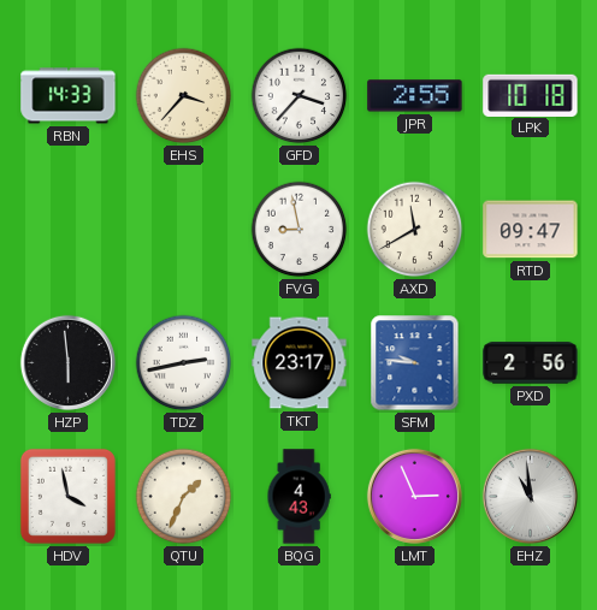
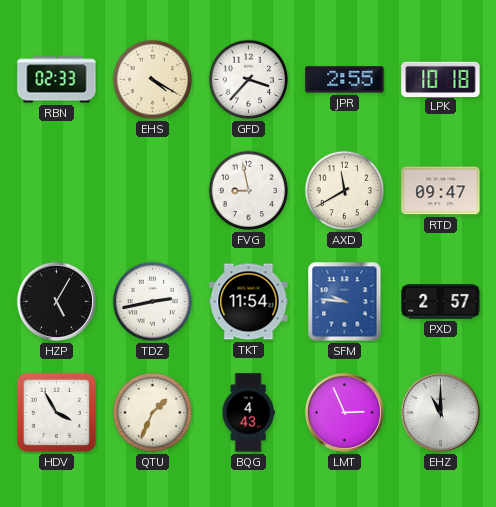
RBN: 14:33 -> 02:33
EHS: 3:37 -> 4:20
HZP: 5:59 -> 5:05
TKT: 23:17 -> 11:54
PXD: 2:56 -> 2:57
HDV: 3:58 -> 3:55
EHZ: 10:59 -> 11:00
